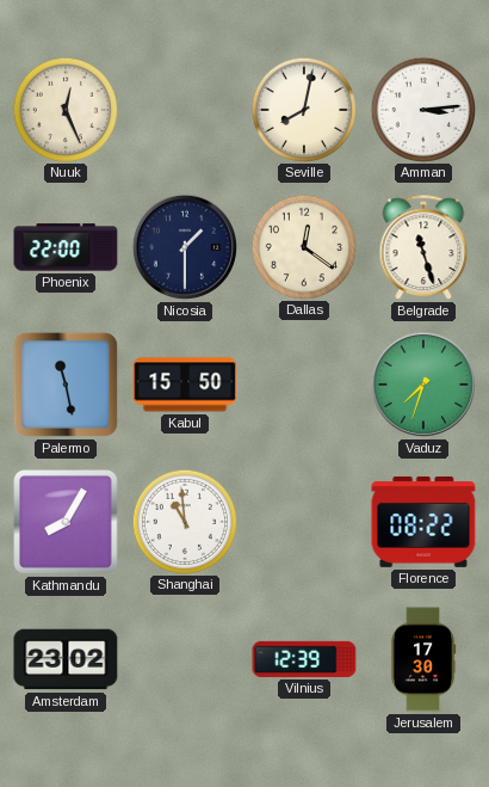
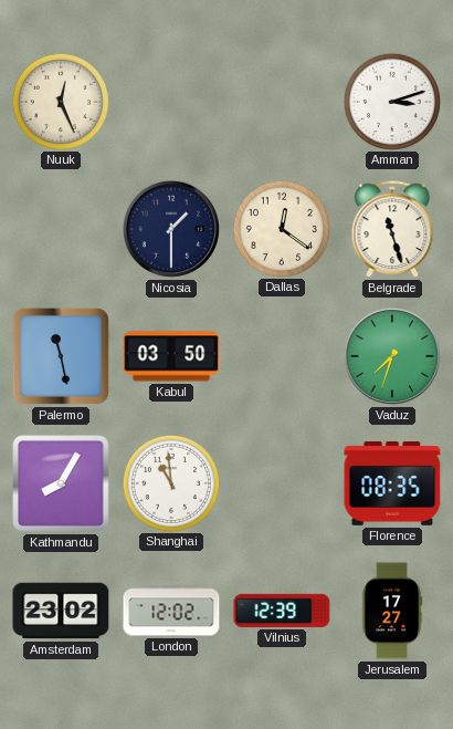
Seville: 8:02 -> none
Amman: 3:14 -> 3:12
Phoenix: 22:00 -> none
Kabul: 15:50 -> 03:50
Florence: 08:22 -> 08:35
London: none -> 12:02
Jerusalem: 17:30 -> 17:27
